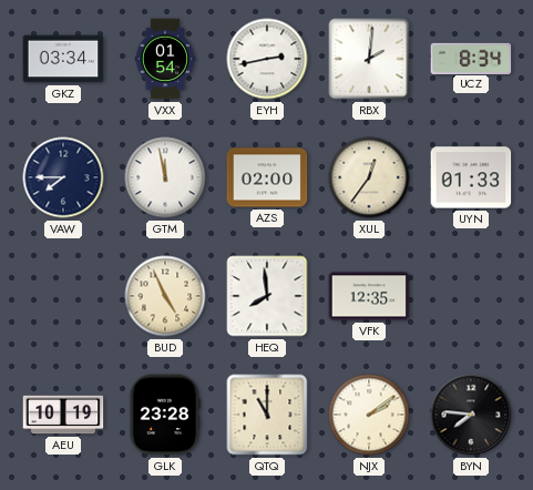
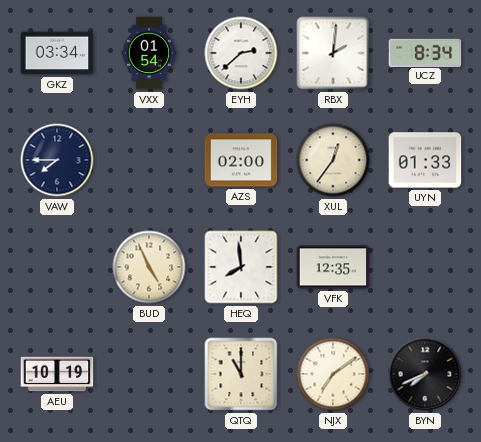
EYH: 2:43 -> 2:38
GTM: 11:58 -> none
GLK: 23:28 -> none
NJX: 2:09 -> 7:09
BYN: 7:46 -> 7:41
